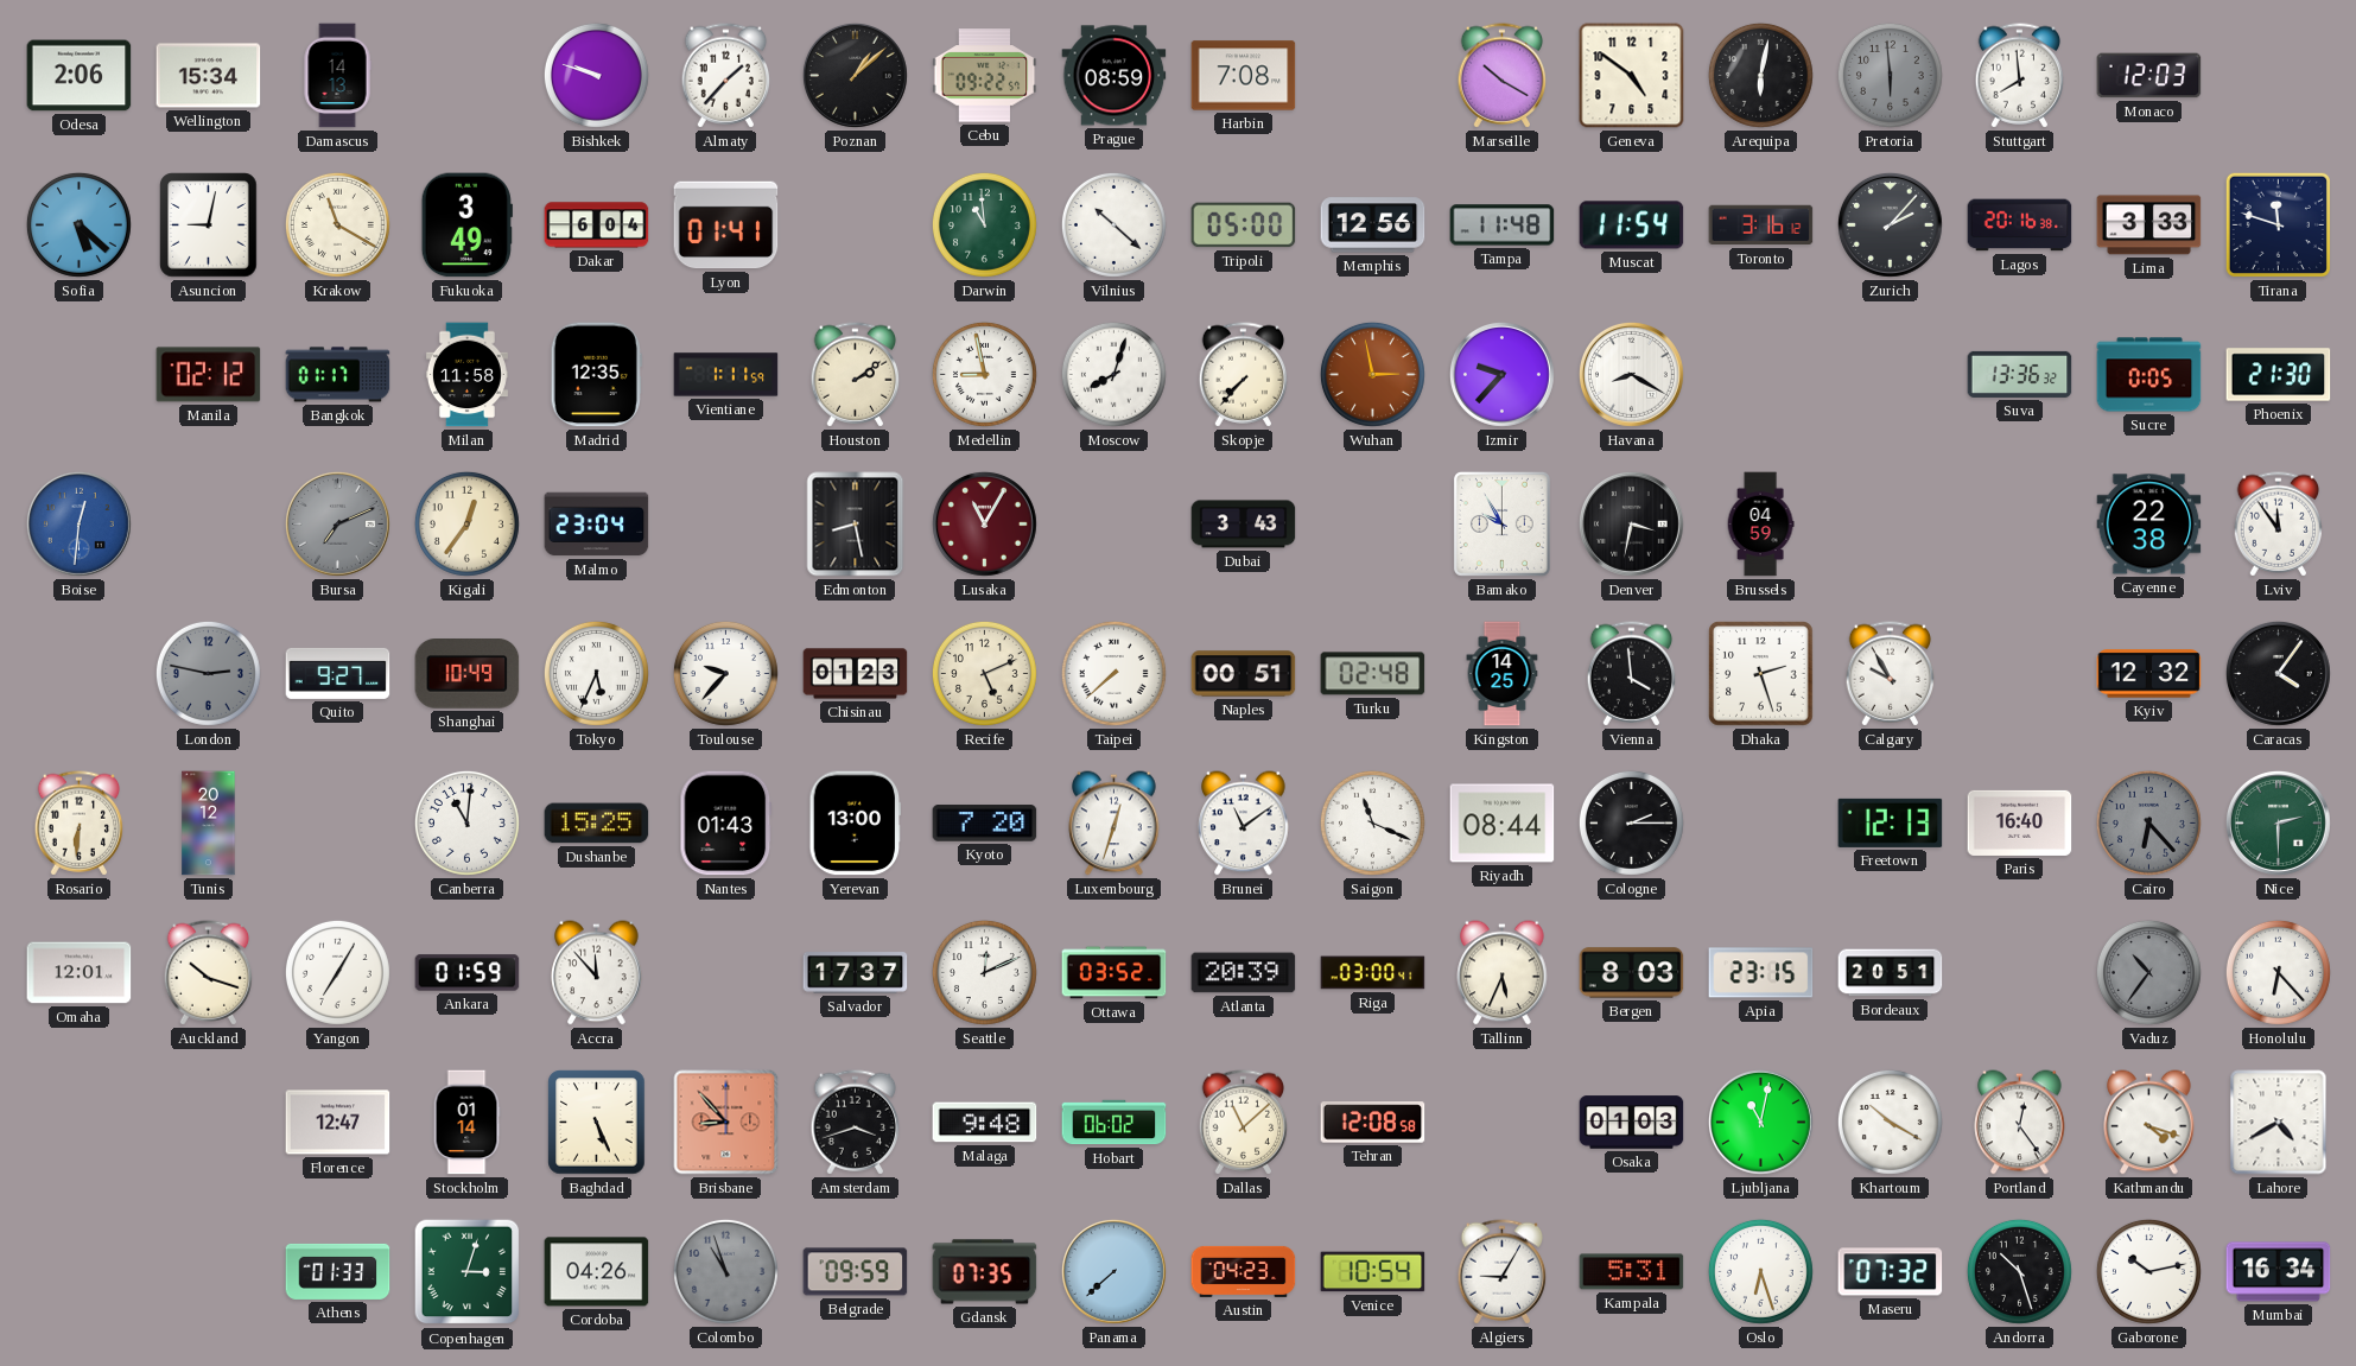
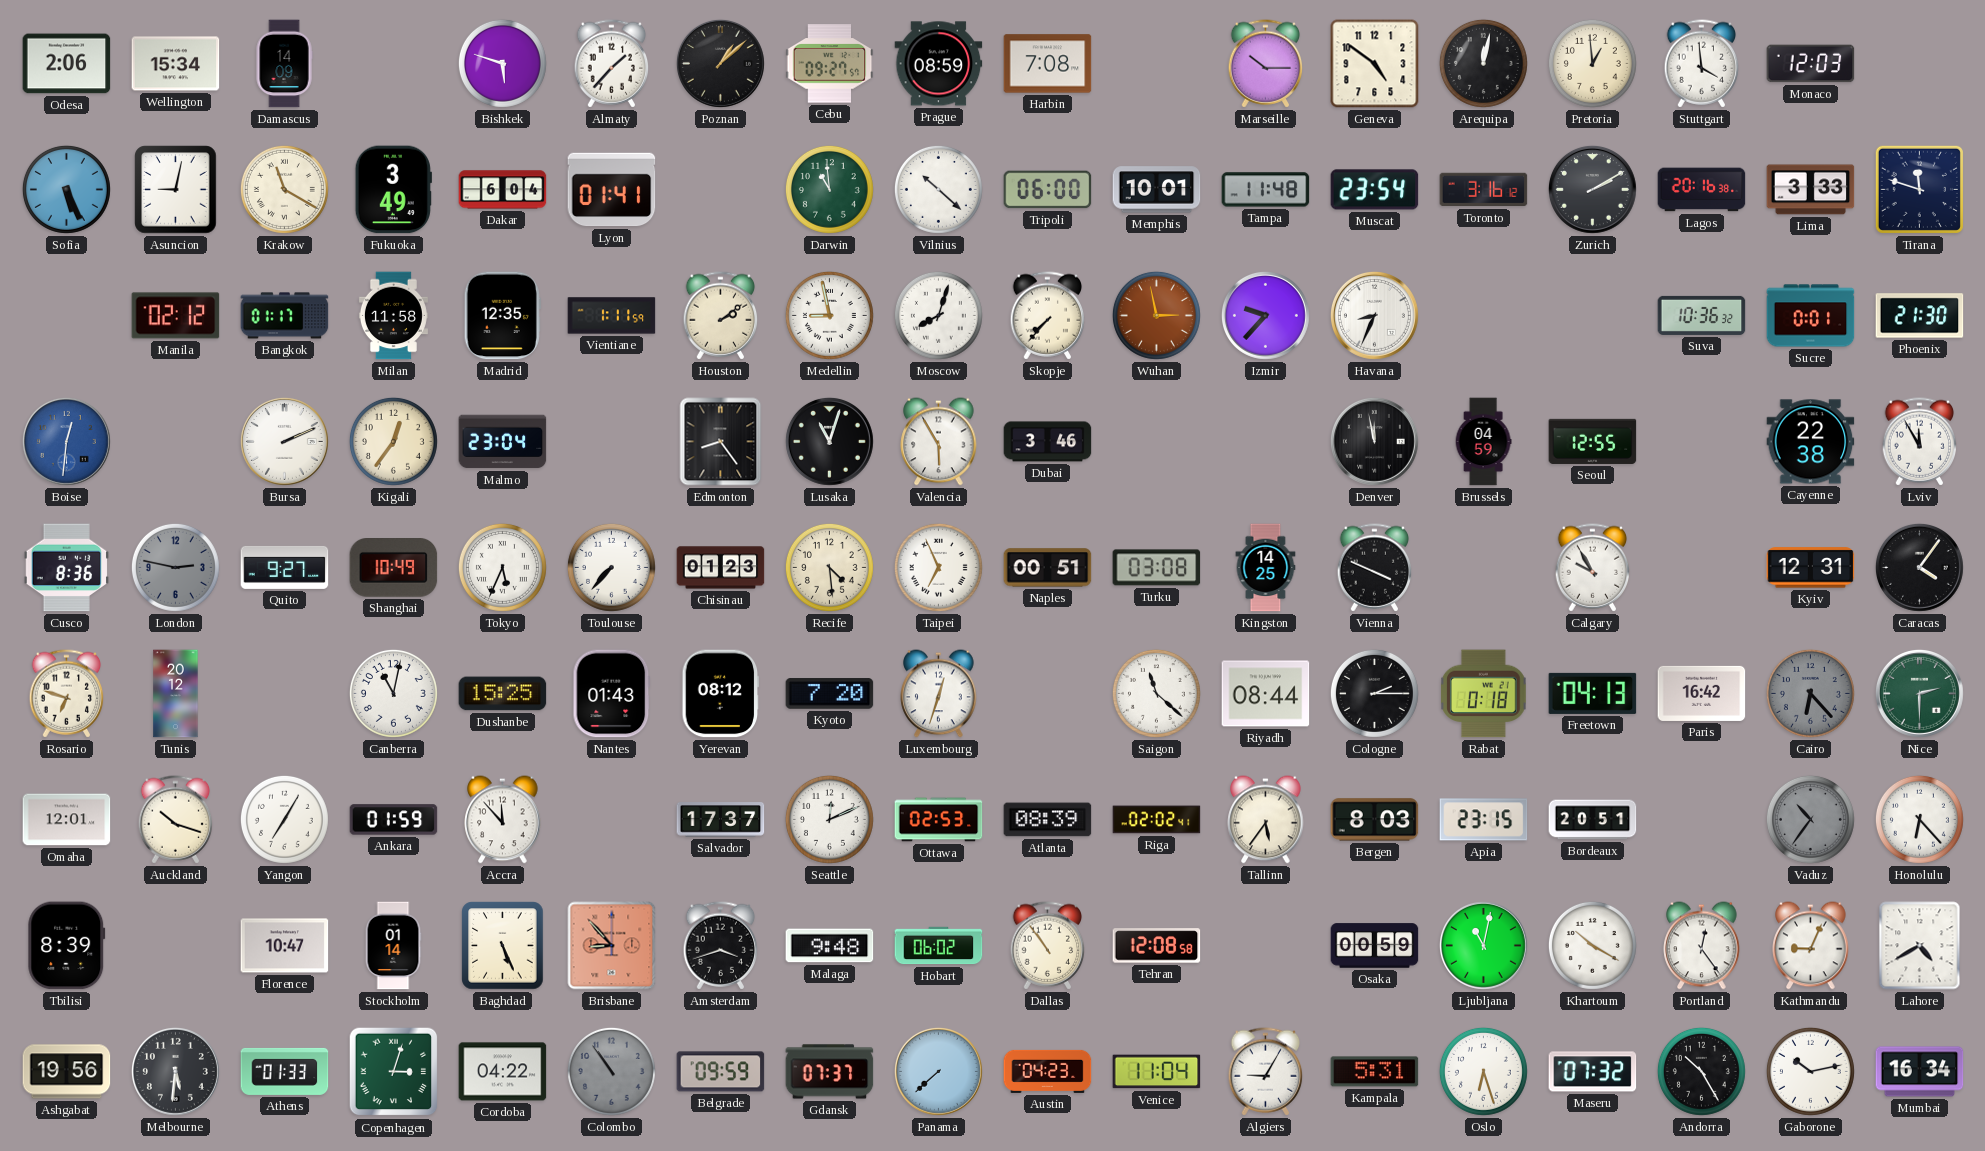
Damascus: 14:13 -> 14:09
Bishkek: 9:48 -> 5:48
Cebu: 09:22 -> 09:27
Marseille: 10:20 -> 10:15
Arequipa: 6:02 -> 12:02
Pretoria: 5:59 -> 12:59
Pretoria dial: grey -> cream
Stuttgart: 7:59 -> 3:59
Sofia: 5:22 -> 5:26
Tripoli: 05:00 -> 06:00
Memphis: 12:56 -> 10:01
Muscat: 11:54 -> 23:54
Zurich: 2:07 -> 2:10
Havana: 8:20 -> 8:34
Suva: 13:36 -> 10:36
Sucre: 0:05 -> 0:01
Bursa: 7:11 -> 2:11
Bursa dial: grey -> white
Edmonton: 8:28 -> 8:24
Lusaka: 11:05 -> 11:03
Lusaka dial: burgundy -> black
Valencia: none -> 5:55
Dubai: 3:43 -> 3:46
Bamako: 9:55 -> none
Denver: 3:32 -> 11:58
Seoul: none -> 12:55
Lviv: 11:54 -> 11:55
Cusco: none -> 8:36
Toulouse: 9:37 -> 7:37
Recife: 5:11 -> 4:29
Taipei: 7:38 -> 6:56
Turku: 02:48 -> 03:08
Vienna: 3:59 -> 3:49
Dhaka: 2:27 -> none
Kyiv: 12:32 -> 12:31
Rosario: 6:31 -> 6:48
Canberra: 11:01 -> 11:02
Yerevan: 13:00 -> 08:12
Brunei: 11:09 -> none
Saigon: 11:19 -> 11:22
Rabat: none -> 0:18
Freetown: 12:13 -> 04:13
Paris: 16:40 -> 16:42
Ottawa: 03:52 -> 02:53
Atlanta: 20:39 -> 08:39
Riga: 03:00 -> 02:02
Tallinn: 5:34 -> 5:36
Tbilisi: none -> 8:39
Florence: 12:47 -> 10:47
Dallas: 11:08 -> 10:54
Osaka: 01:03 -> 00:59
Kathmandu: 4:18 -> 9:04
Ashgabat: none -> 19:56
Melbourne: none -> 5:31
Cordoba: 04:26 -> 04:22
Colombo: 10:57 -> 10:54
Gdansk: 07:35 -> 07:37
Venice: 10:54 -> 11:04
Andorra: 10:27 -> 10:25
